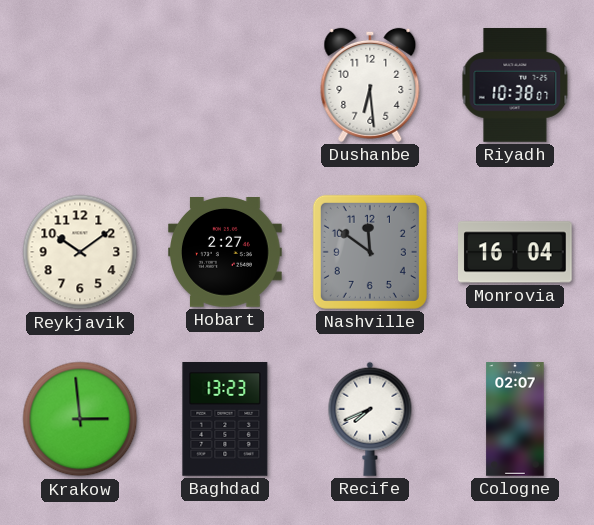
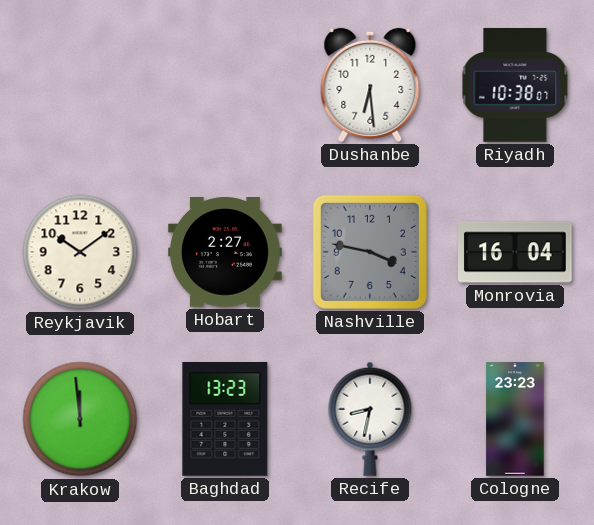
Nashville: 11:51 -> 3:47
Krakow: 2:59 -> 11:59
Recife: 7:41 -> 8:32
Cologne: 02:07 -> 23:23
